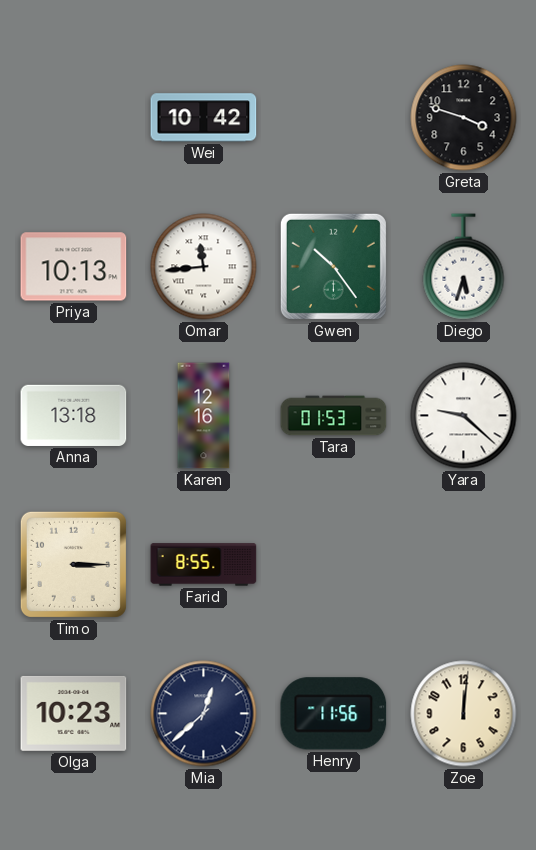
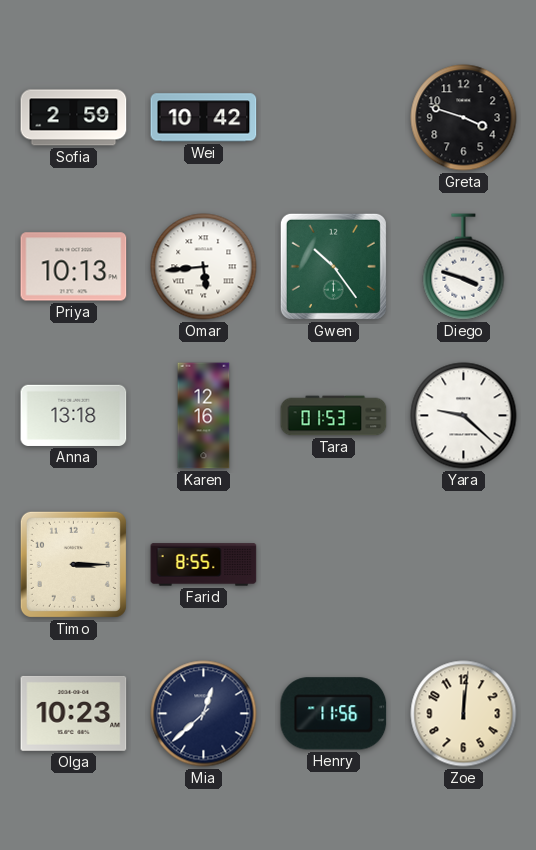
Sofia: none -> 2:59
Omar: 11:44 -> 5:44
Diego: 5:33 -> 3:48
